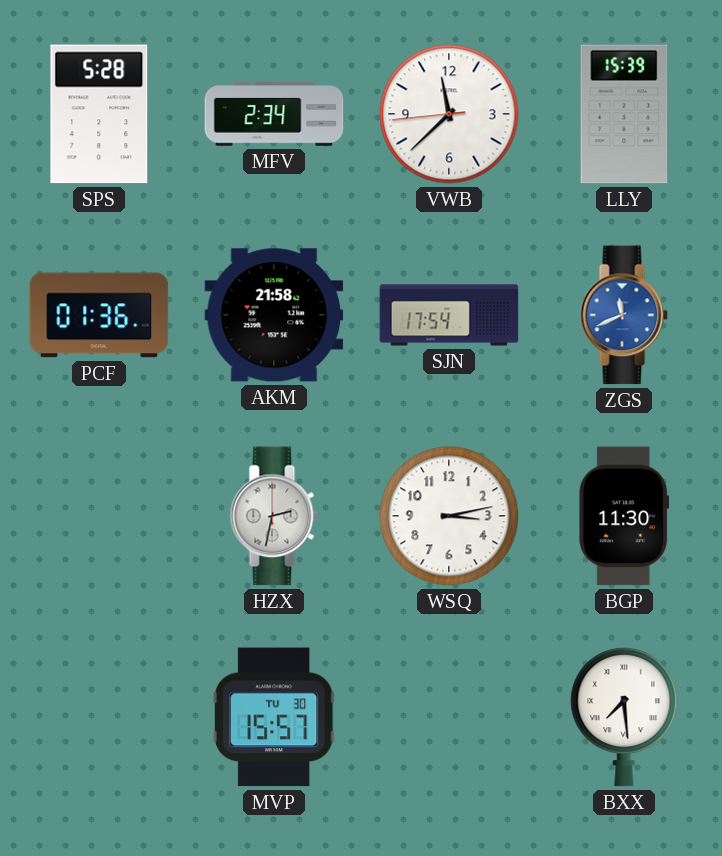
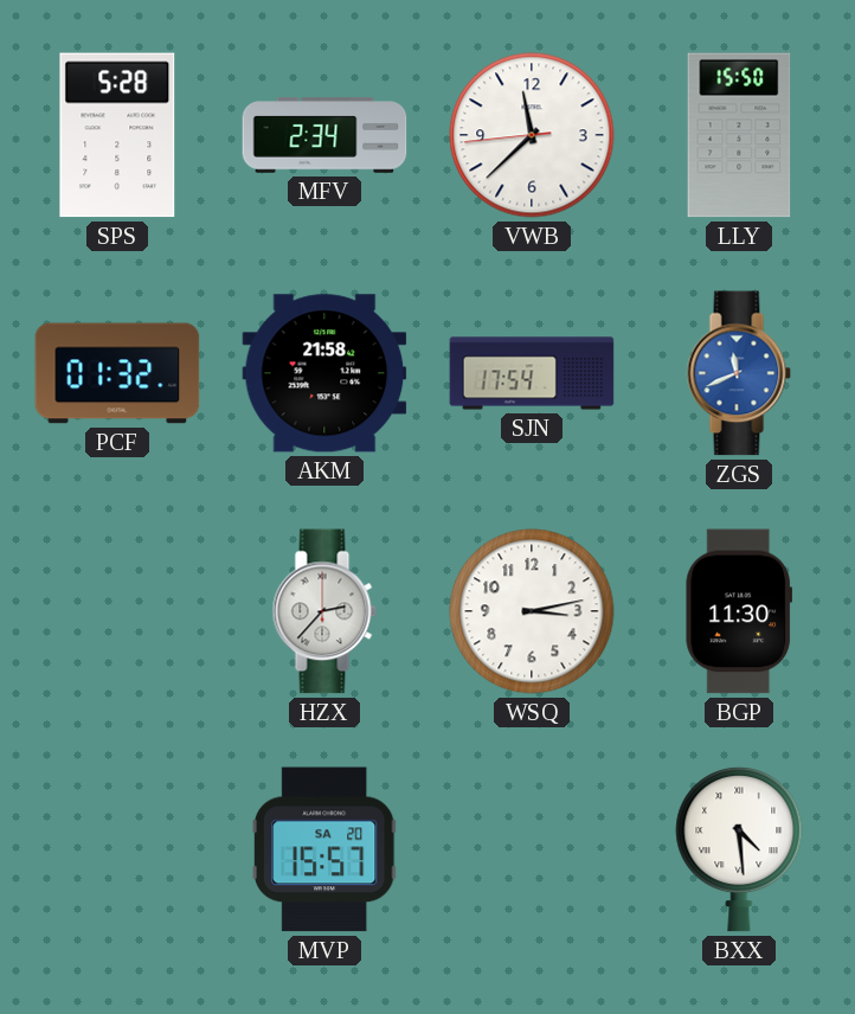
LLY: 15:39 -> 15:50
PCF: 01:36 -> 01:32
HZX: 2:32 -> 2:37
MVP date: TU 30 -> SA 20
BXX: 7:29 -> 4:29
